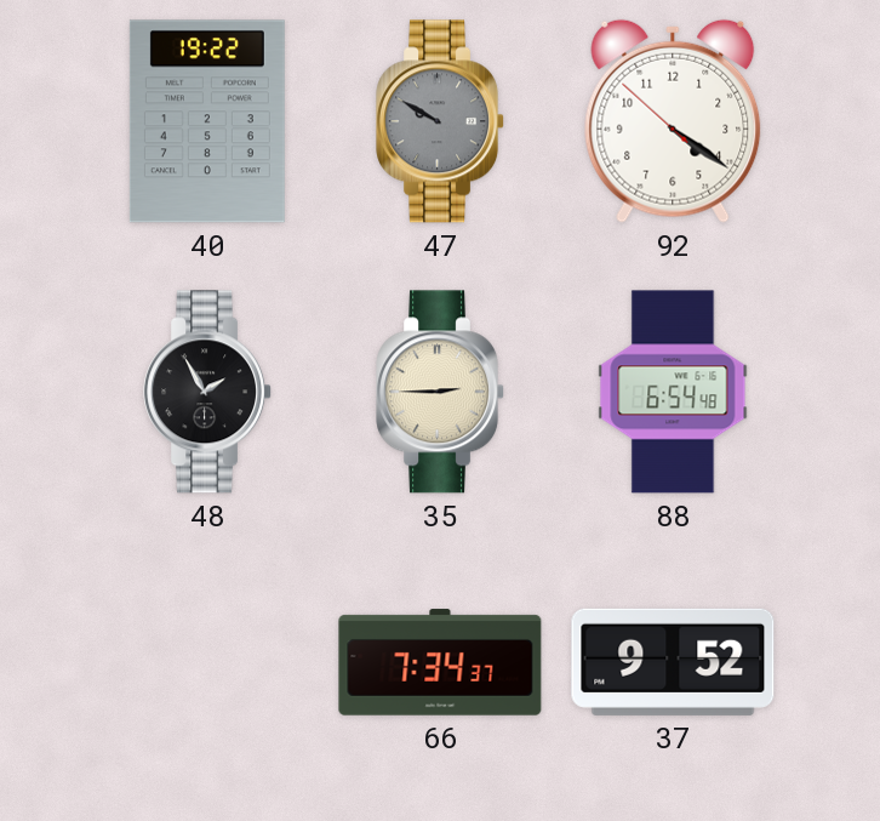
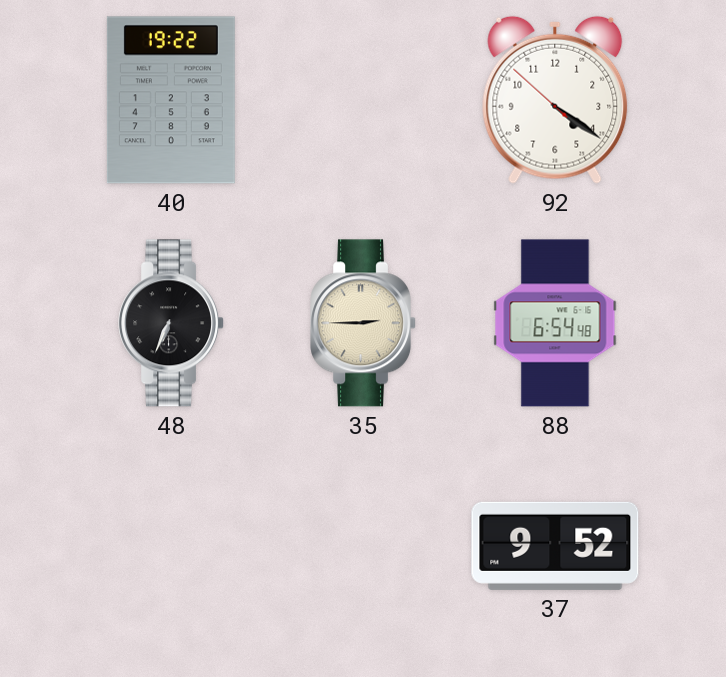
47: 9:50 -> none
48: 1:55 -> 6:34
66: 7:34 -> none
